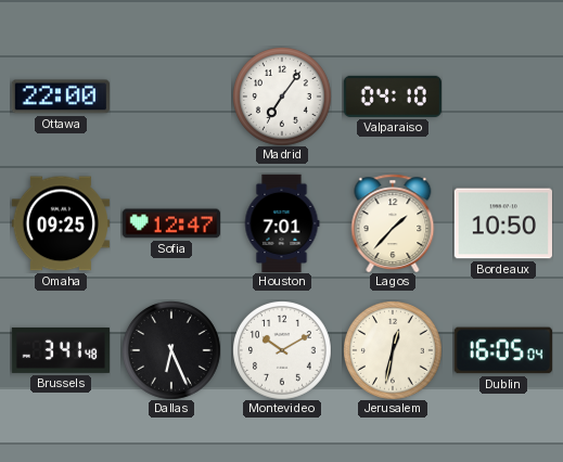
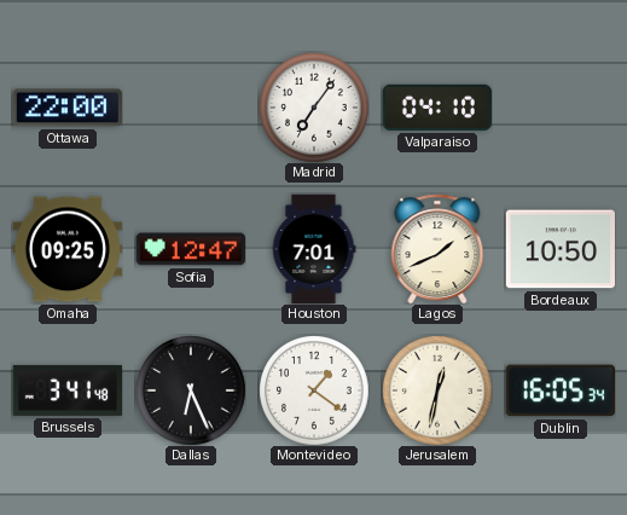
Lagos: 1:37 -> 1:41
Montevideo: 10:10 -> 1:21
Dublin: 16:05:04 -> 16:05:34
